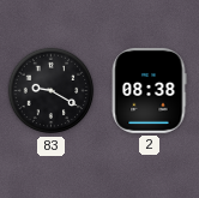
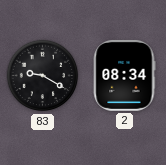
2: 08:38 -> 08:34
